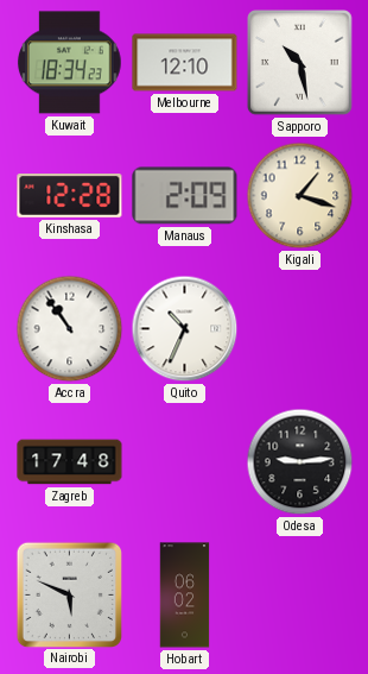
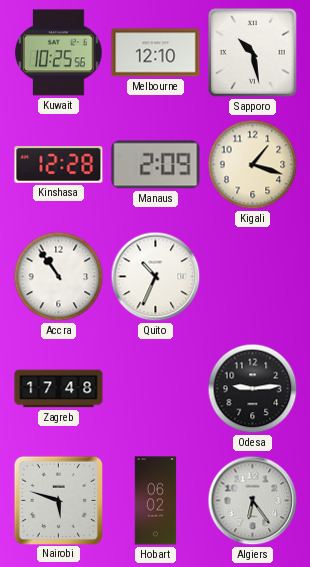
Kuwait: 18:34 -> 10:25
Nairobi: 5:49 -> 5:48
Algiers: none -> 6:24
